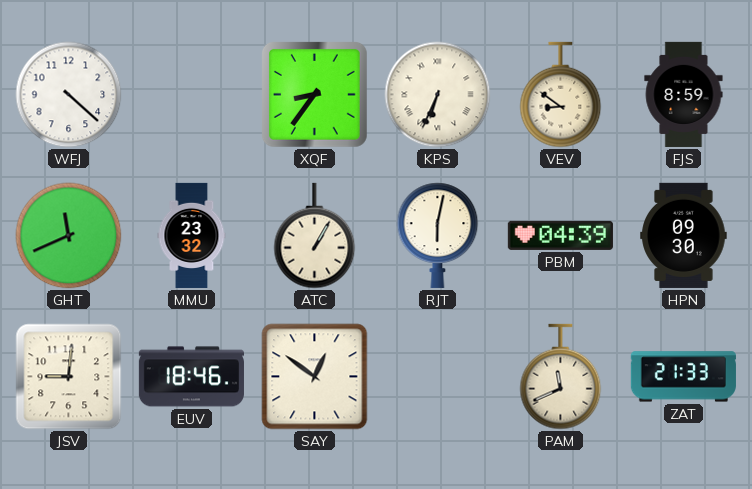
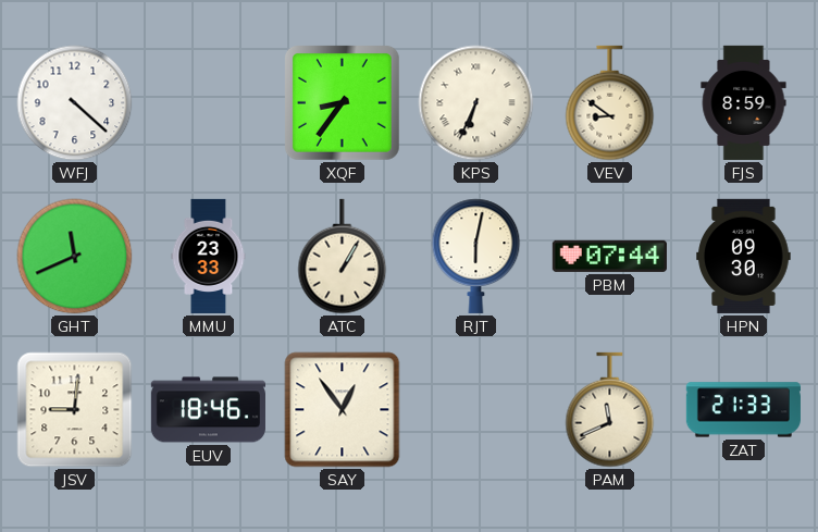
MMU: 23:32 -> 23:33
PBM: 04:39 -> 07:44
SAY: 12:51 -> 12:54
